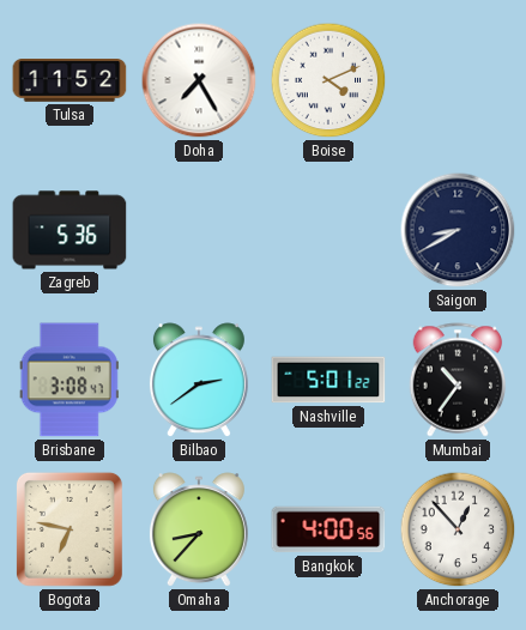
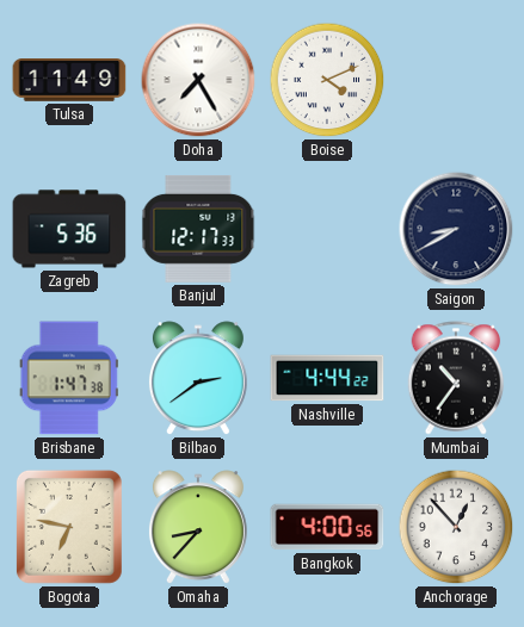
Tulsa: 11:52 -> 11:49
Banjul: none -> 12:17
Brisbane: 3:08 -> 1:47
Nashville: 5:01 -> 4:44
